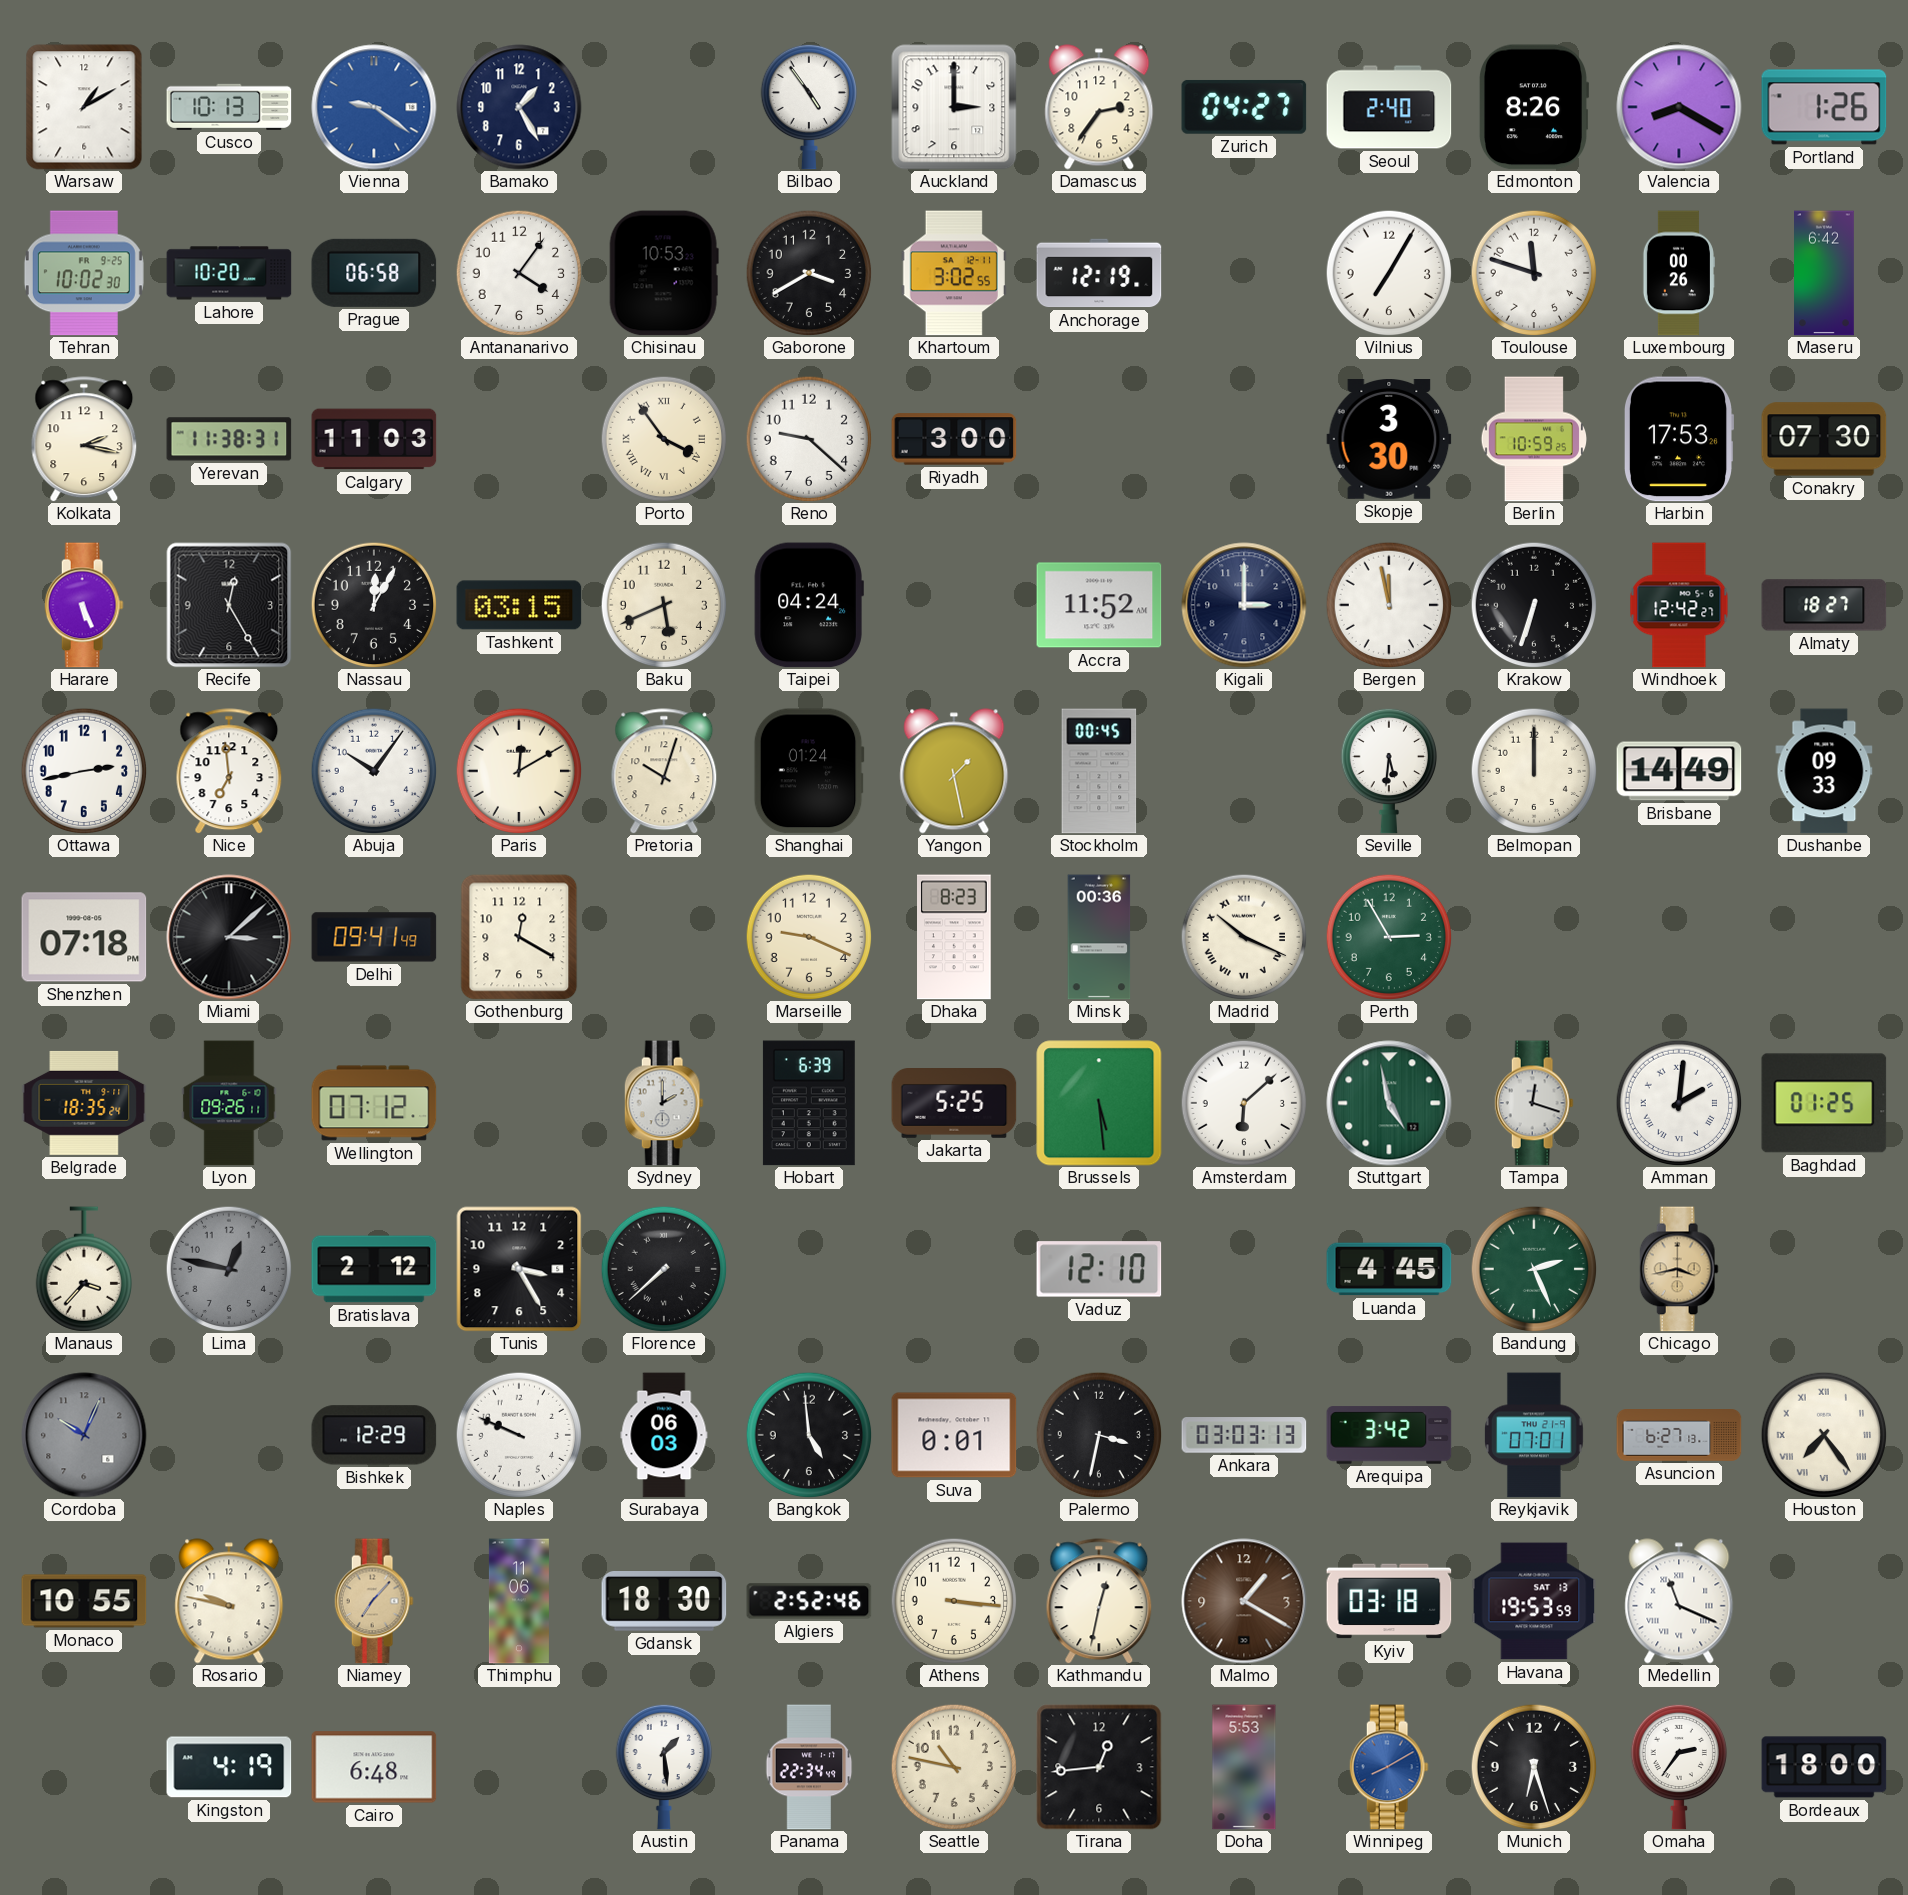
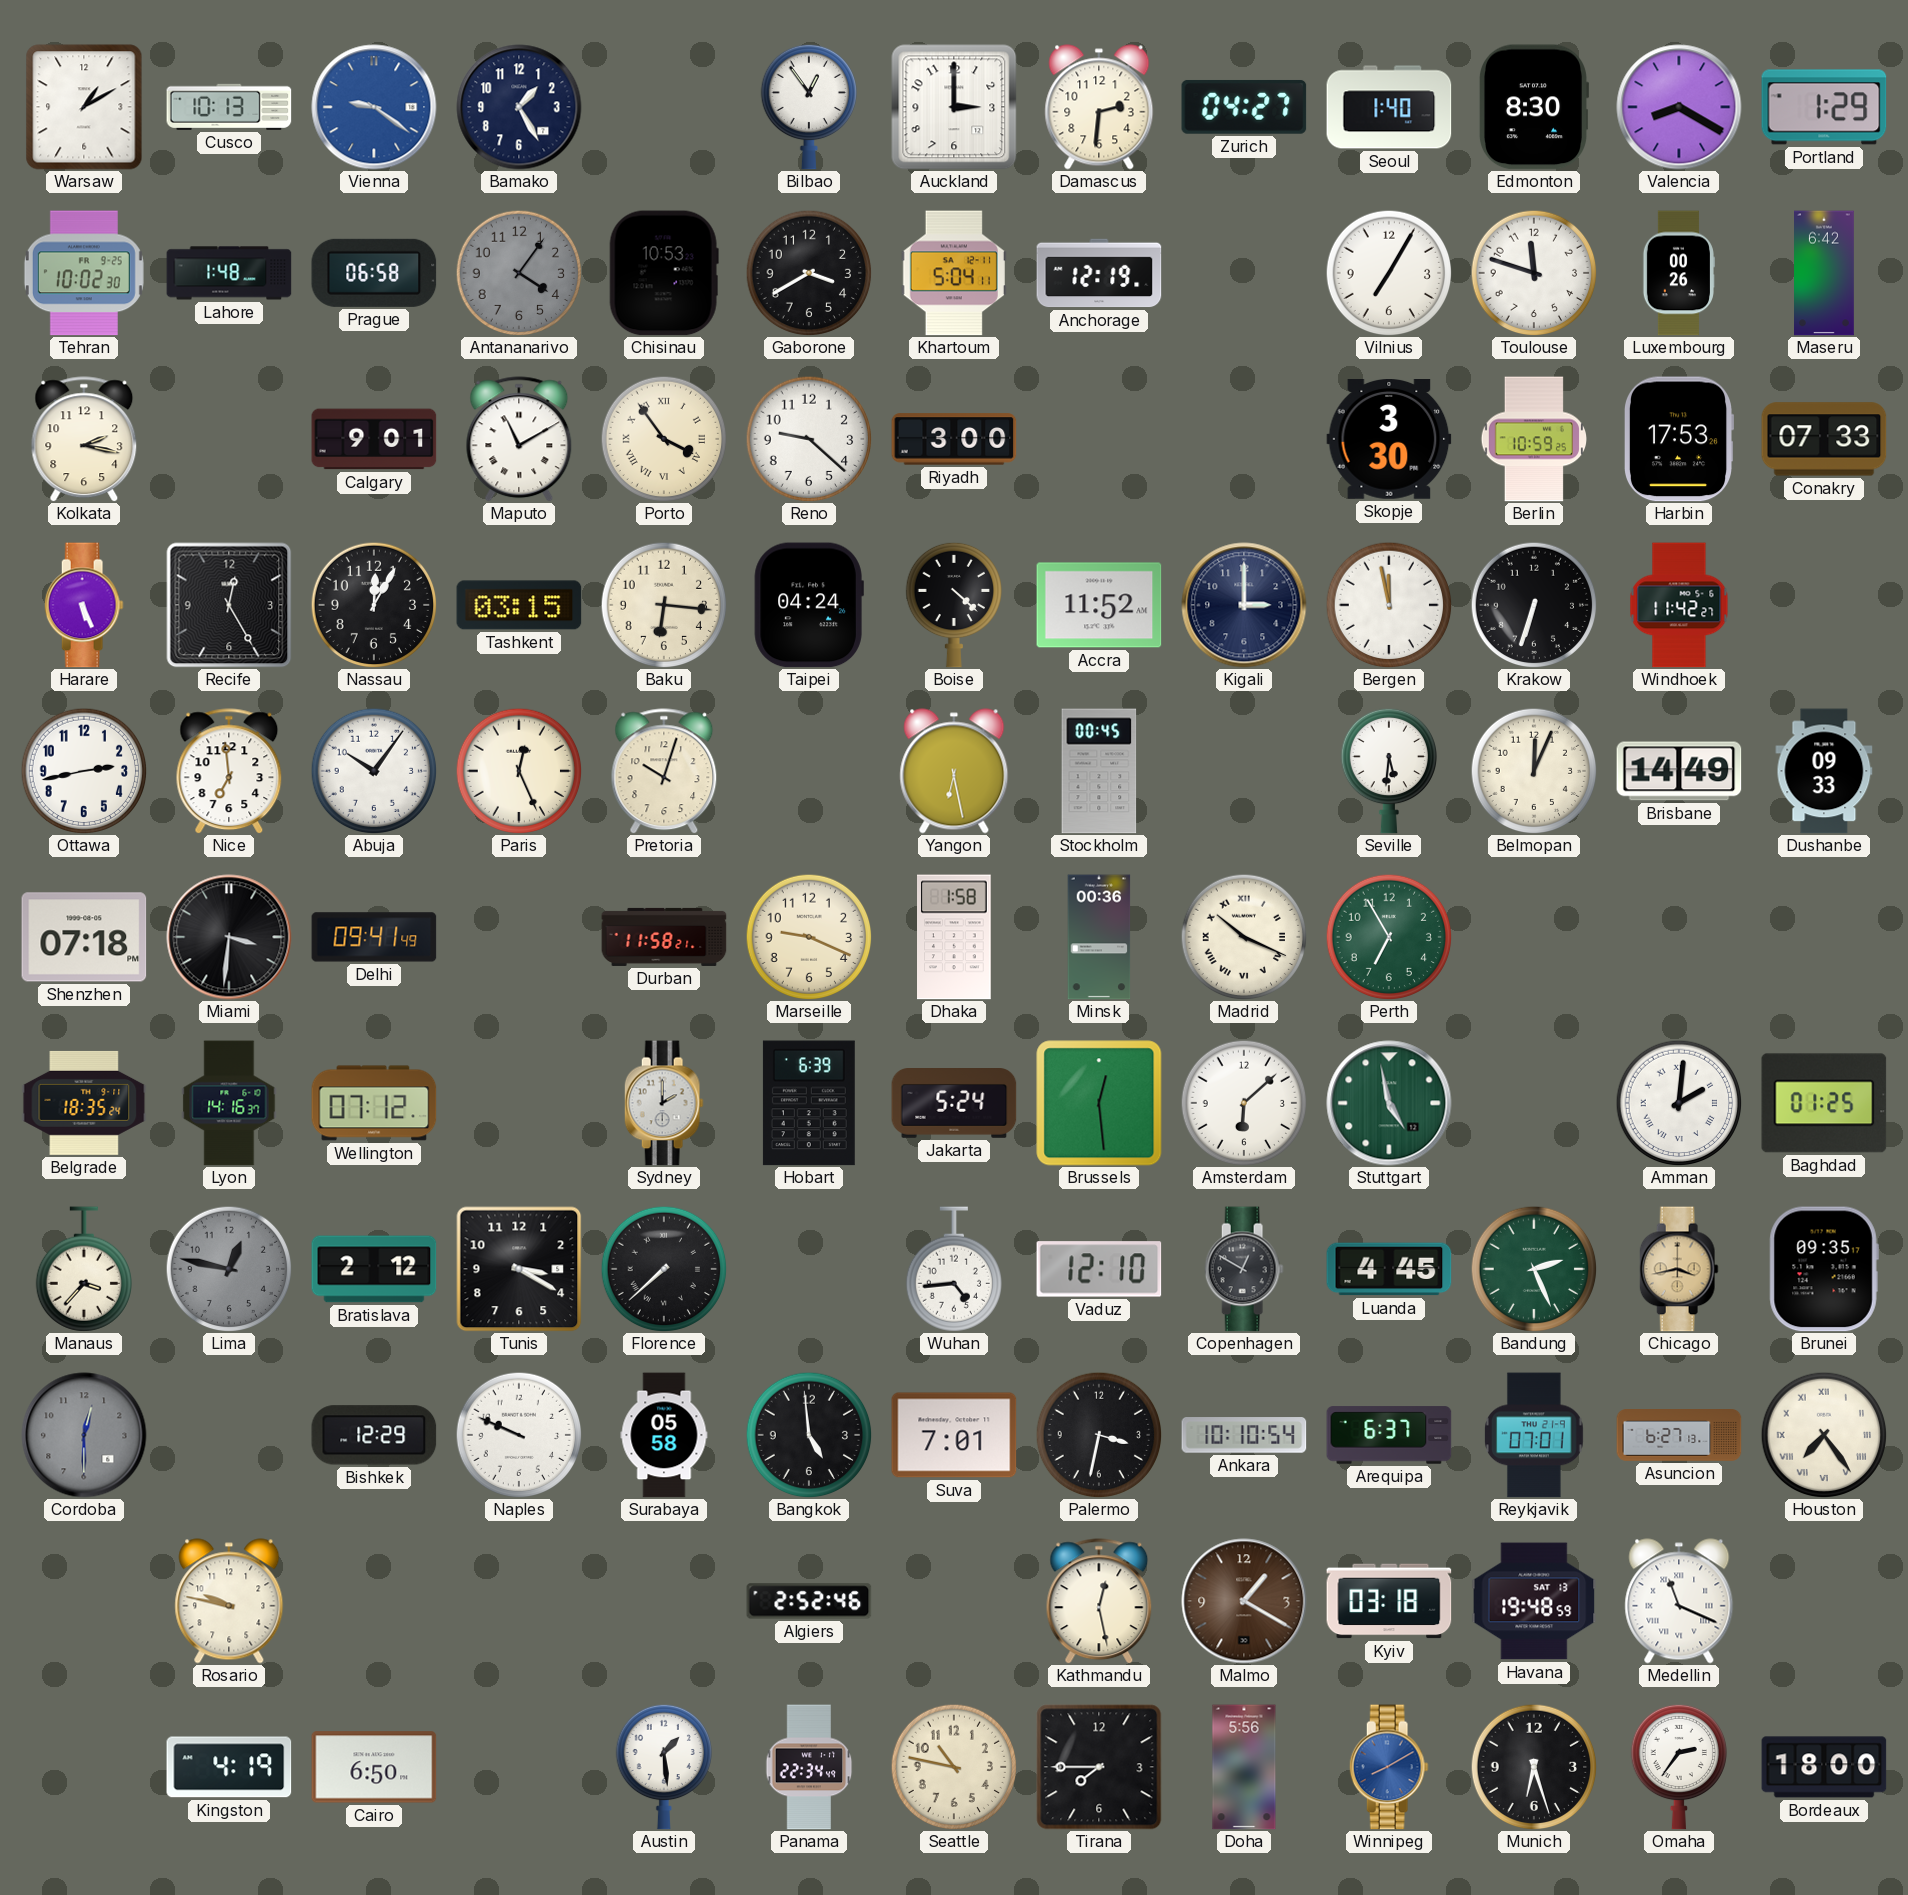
Bilbao: 4:54 -> 12:54
Damascus: 2:36 -> 2:31
Seoul: 2:40 -> 1:40
Edmonton: 8:26 -> 8:30
Portland: 1:26 -> 1:29
Lahore: 10:20 -> 1:48
Antananarivo dial: white -> grey
Khartoum: 3:02 -> 5:04
Yerevan: 11:38 -> none
Calgary: 11:03 -> 9:01
Maputo: none -> 11:10
Conakry: 07:30 -> 07:33
Baku: 5:41 -> 6:16
Boise: none -> 4:22
Windhoek: 12:42 -> 11:42
Almaty: 18:27 -> none
Paris: 12:10 -> 12:26
Shanghai: 01:24 -> none
Yangon: 1:28 -> 6:28
Belmopan: 12:00 -> 12:04
Miami: 3:08 -> 3:31
Gothenburg: 12:20 -> none
Durban: none -> 11:58
Dhaka: 8:23 -> 1:58
Perth: 2:55 -> 6:55
Lyon: 09:26 -> 14:16
Jakarta: 5:25 -> 5:24
Brussels: 5:29 -> 12:29
Tampa: 12:18 -> none
Tunis: 3:25 -> 3:20
Wuhan: none -> 4:44
Copenhagen: none -> 12:50
Brunei: none -> 09:35
Cordoba: 10:04 -> 12:30
Surabaya: 06:03 -> 05:58
Suva: 0:01 -> 7:01
Ankara: 03:03 -> 10:10
Arequipa: 3:42 -> 6:37
Monaco: 10:55 -> none
Niamey: 7:07 -> none
Thimphu: 11:06 -> none
Gdansk: 18:30 -> none
Athens: 3:16 -> none
Kathmandu: 12:32 -> 12:28
Havana: 19:53 -> 19:48
Cairo: 6:48 -> 6:50
Tirana: 12:44 -> 7:45
Doha: 5:53 -> 5:56
